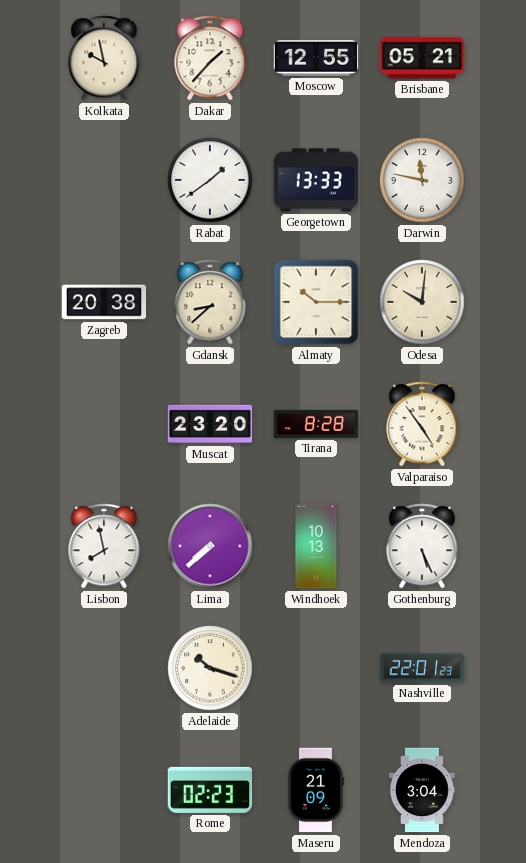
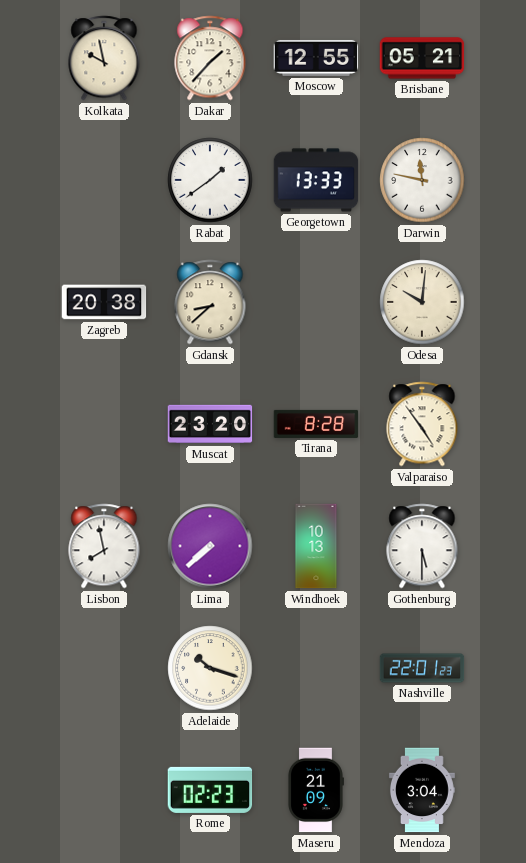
Almaty: 10:15 -> none
Gothenburg: 5:26 -> 5:30
